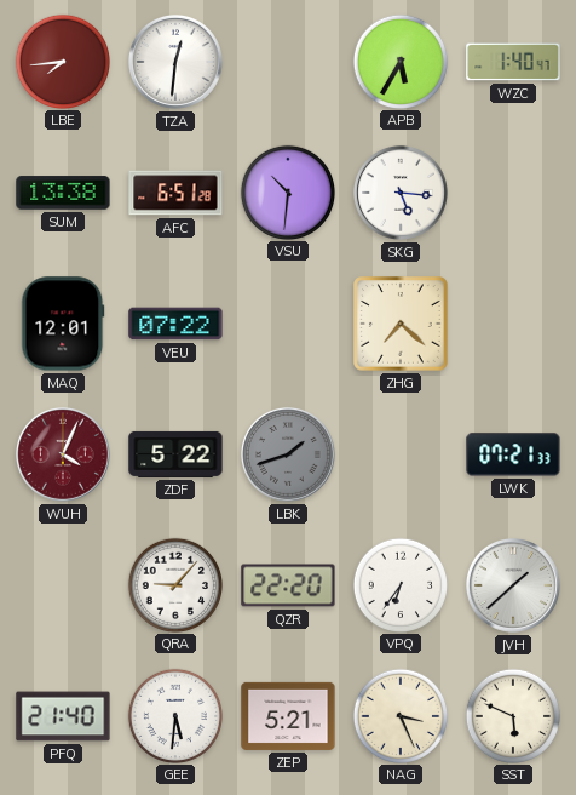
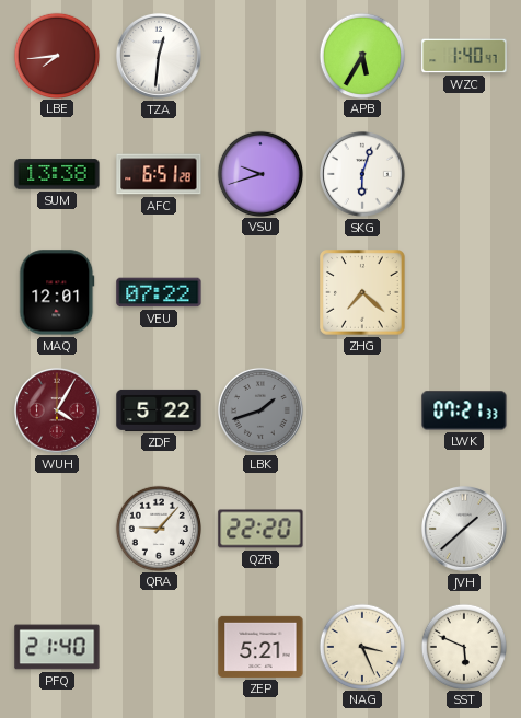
VSU: 10:31 -> 9:42
SKG: 5:16 -> 6:03
WUH: 4:04 -> 4:05
VPQ: 6:36 -> none
GEE: 5:31 -> none
